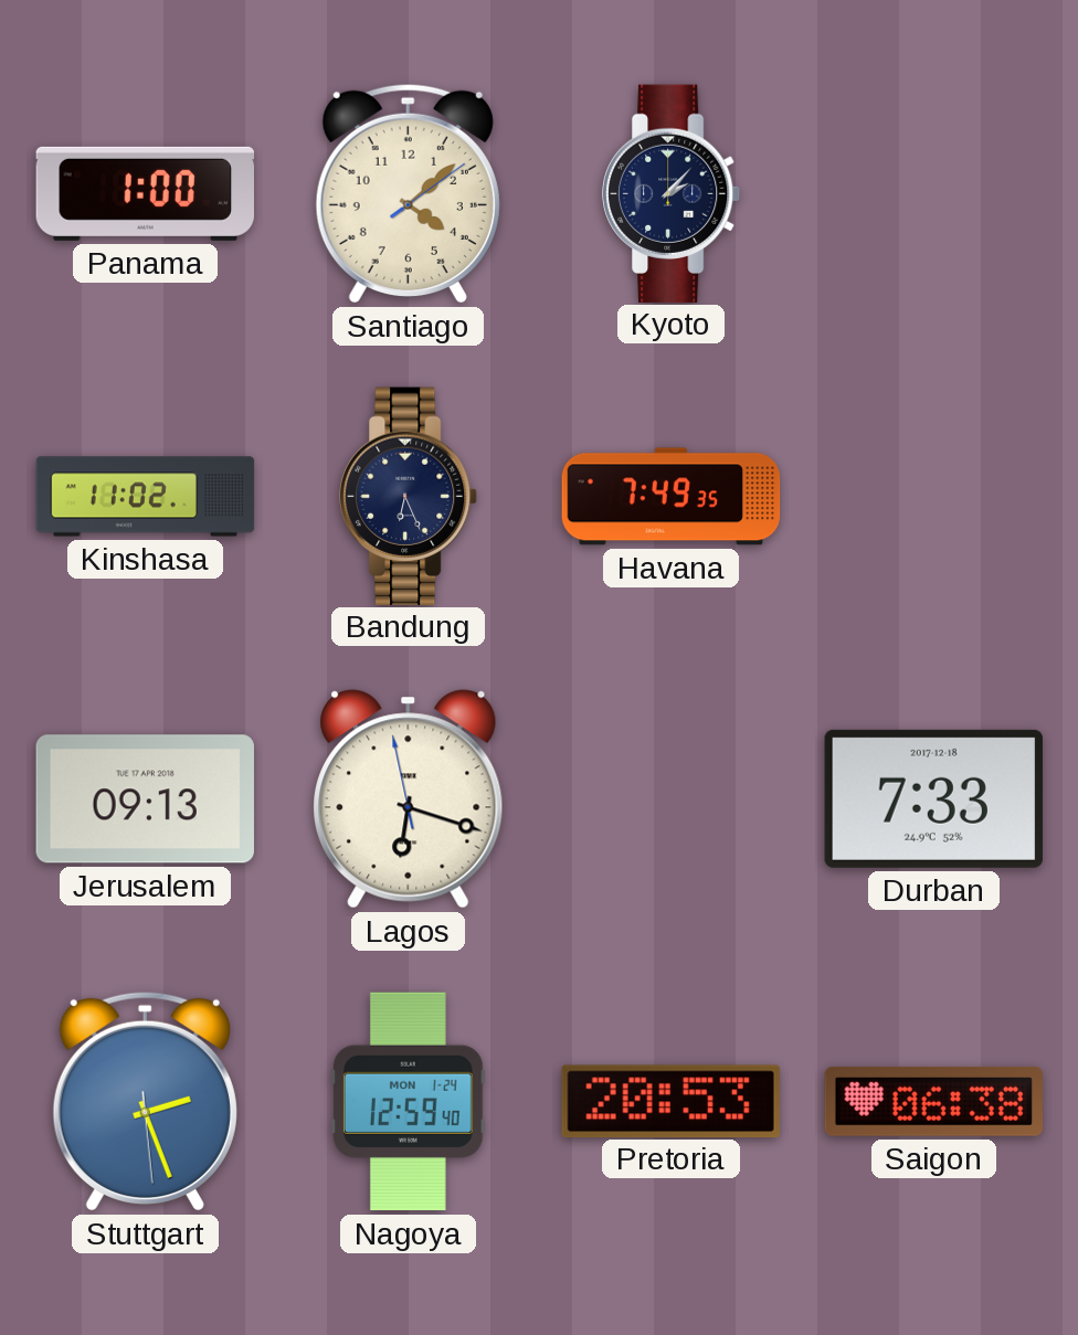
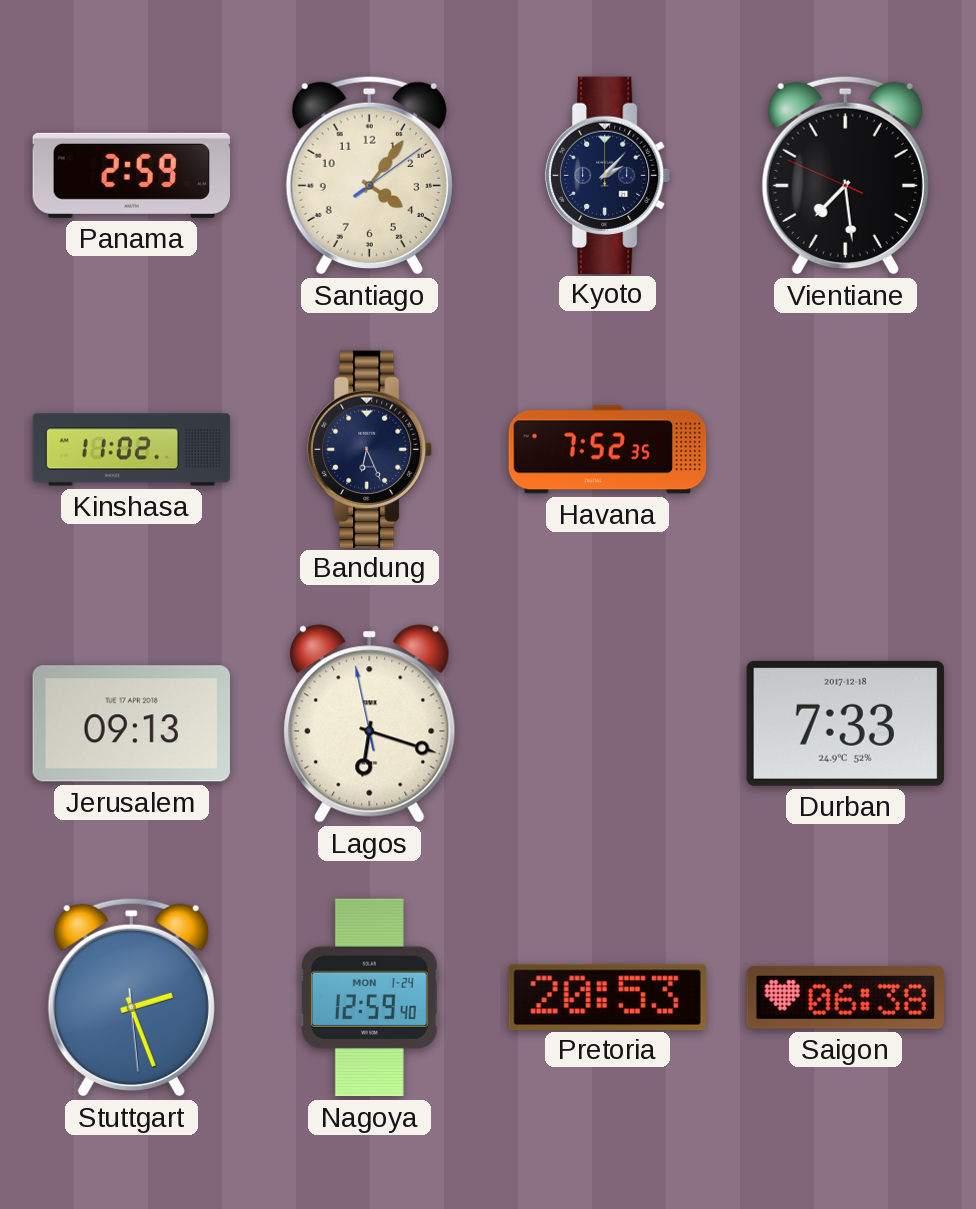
Panama: 1:00 -> 2:59
Santiago: 4:08 -> 4:06
Vientiane: none -> 7:28
Havana: 7:49 -> 7:52
